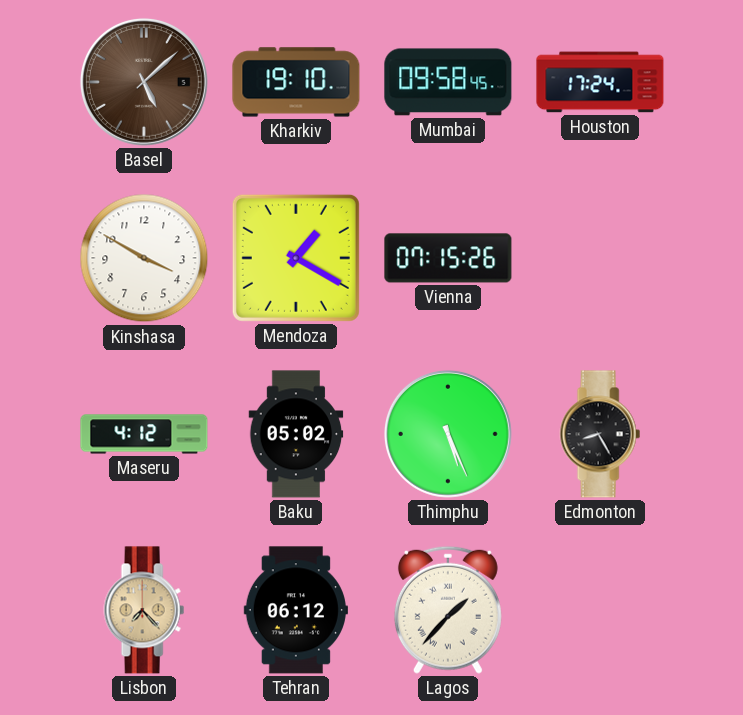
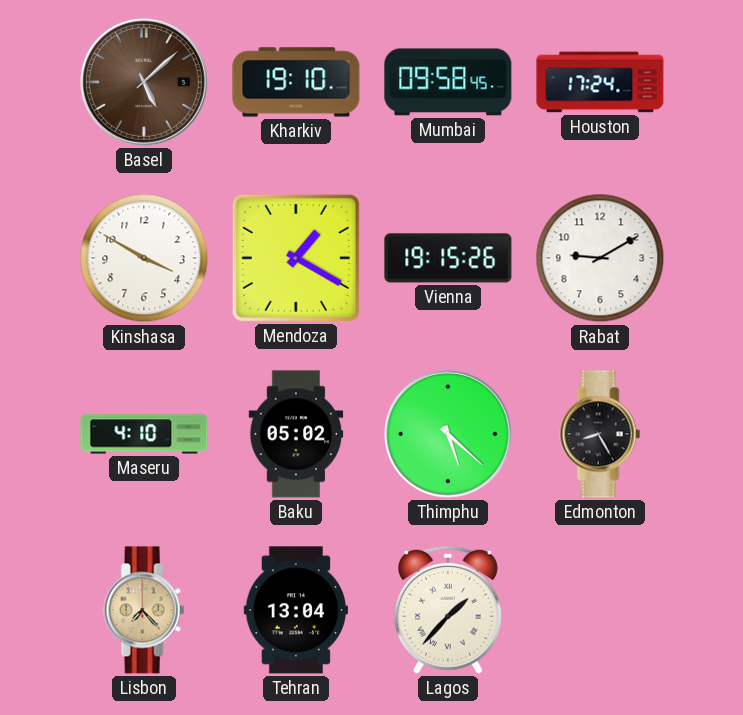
Vienna: 07:15 -> 19:15
Rabat: none -> 9:10
Maseru: 4:12 -> 4:10
Thimphu: 5:26 -> 5:22
Tehran: 06:12 -> 13:04
